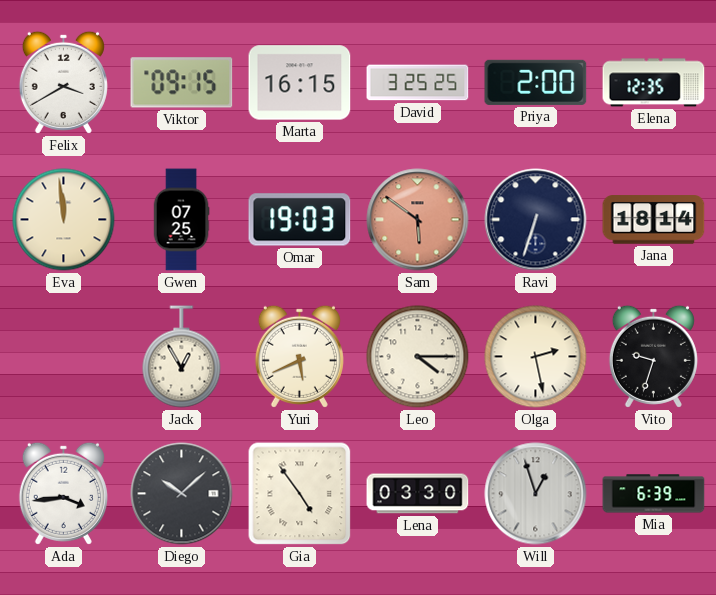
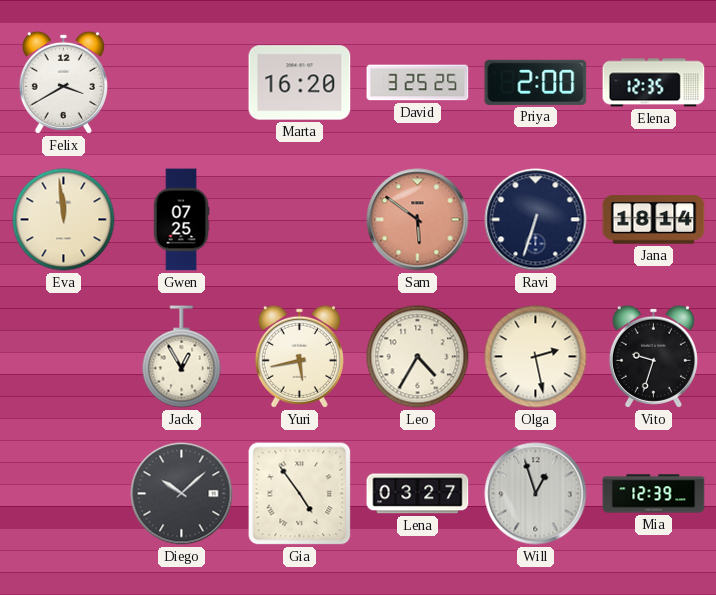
Viktor: 09:15 -> none
Marta: 16:15 -> 16:20
Omar: 19:03 -> none
Yuri: 5:41 -> 5:43
Leo: 4:15 -> 4:35
Ada: 3:44 -> none
Lena: 03:30 -> 03:27
Mia: 6:39 -> 12:39
